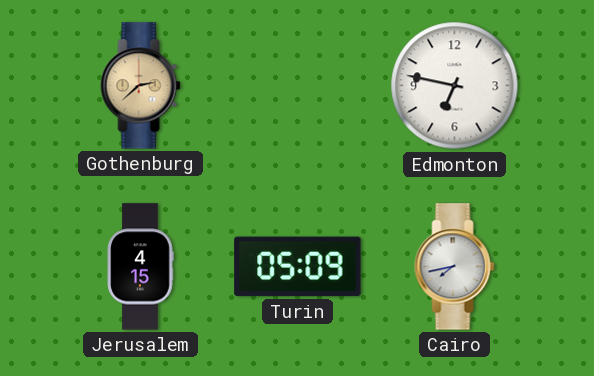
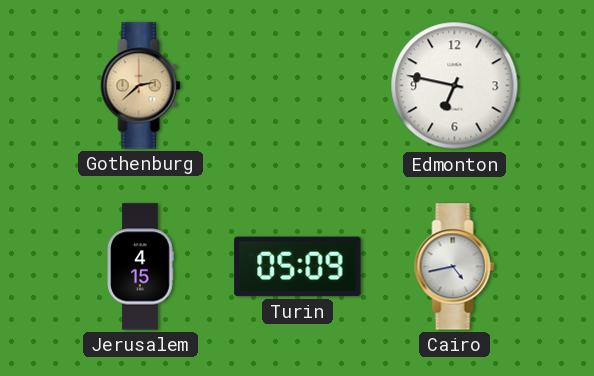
Cairo: 7:43 -> 4:43
